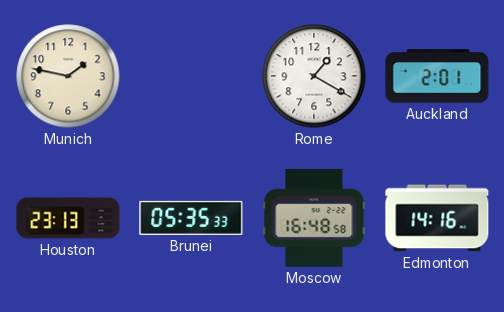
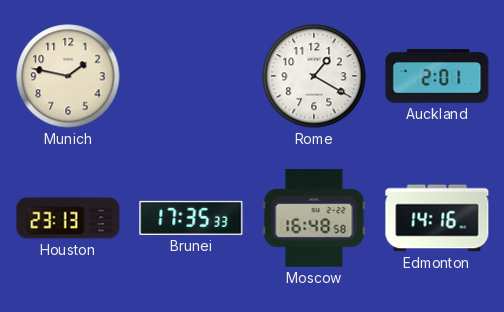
Brunei: 05:35 -> 17:35
